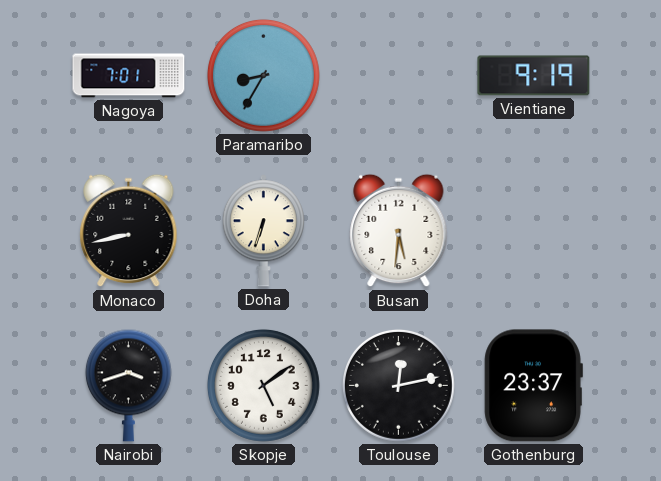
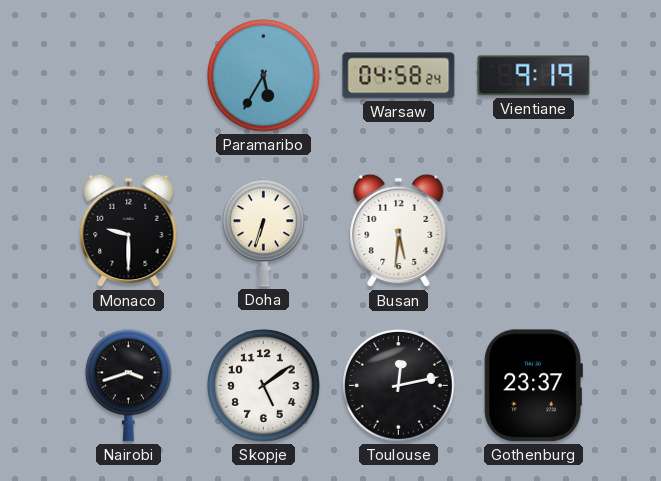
Nagoya: 7:01 -> none
Paramaribo: 8:35 -> 5:35
Warsaw: none -> 04:58
Monaco: 8:43 -> 9:30
